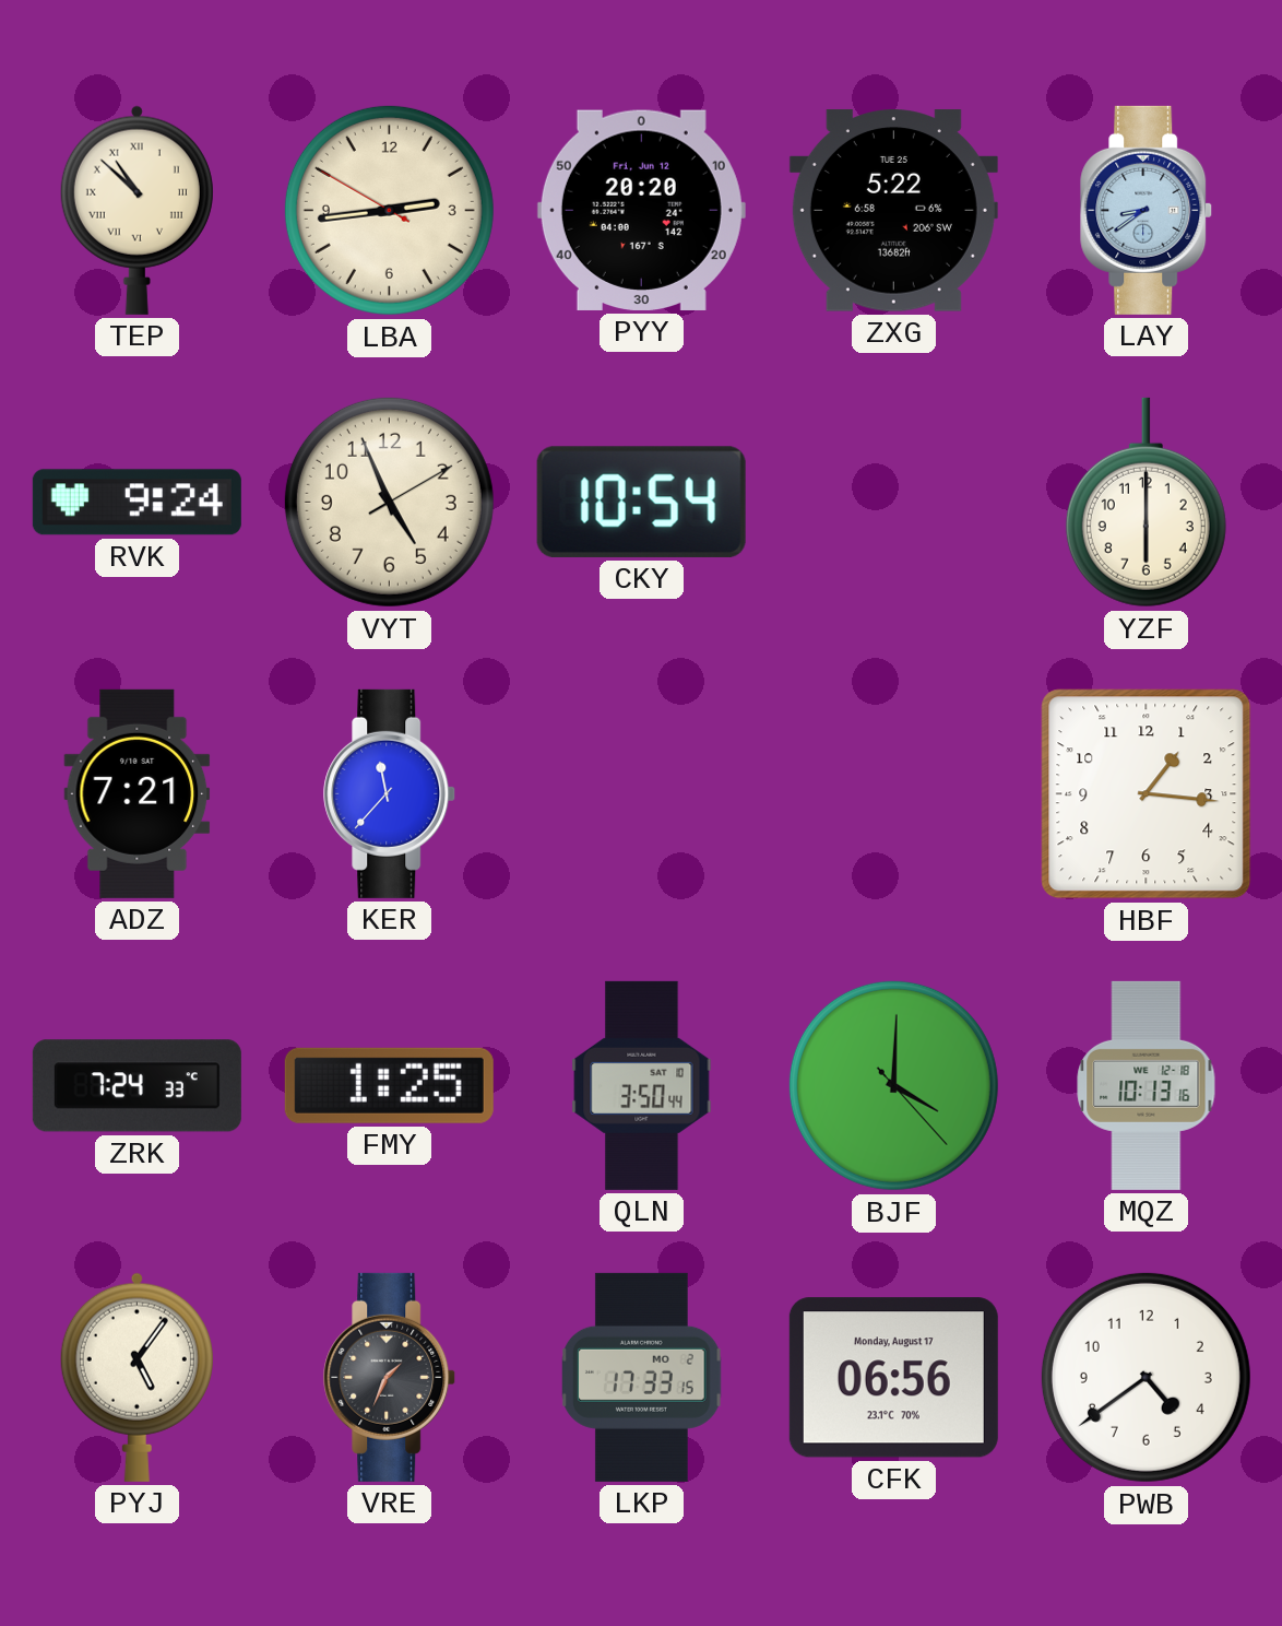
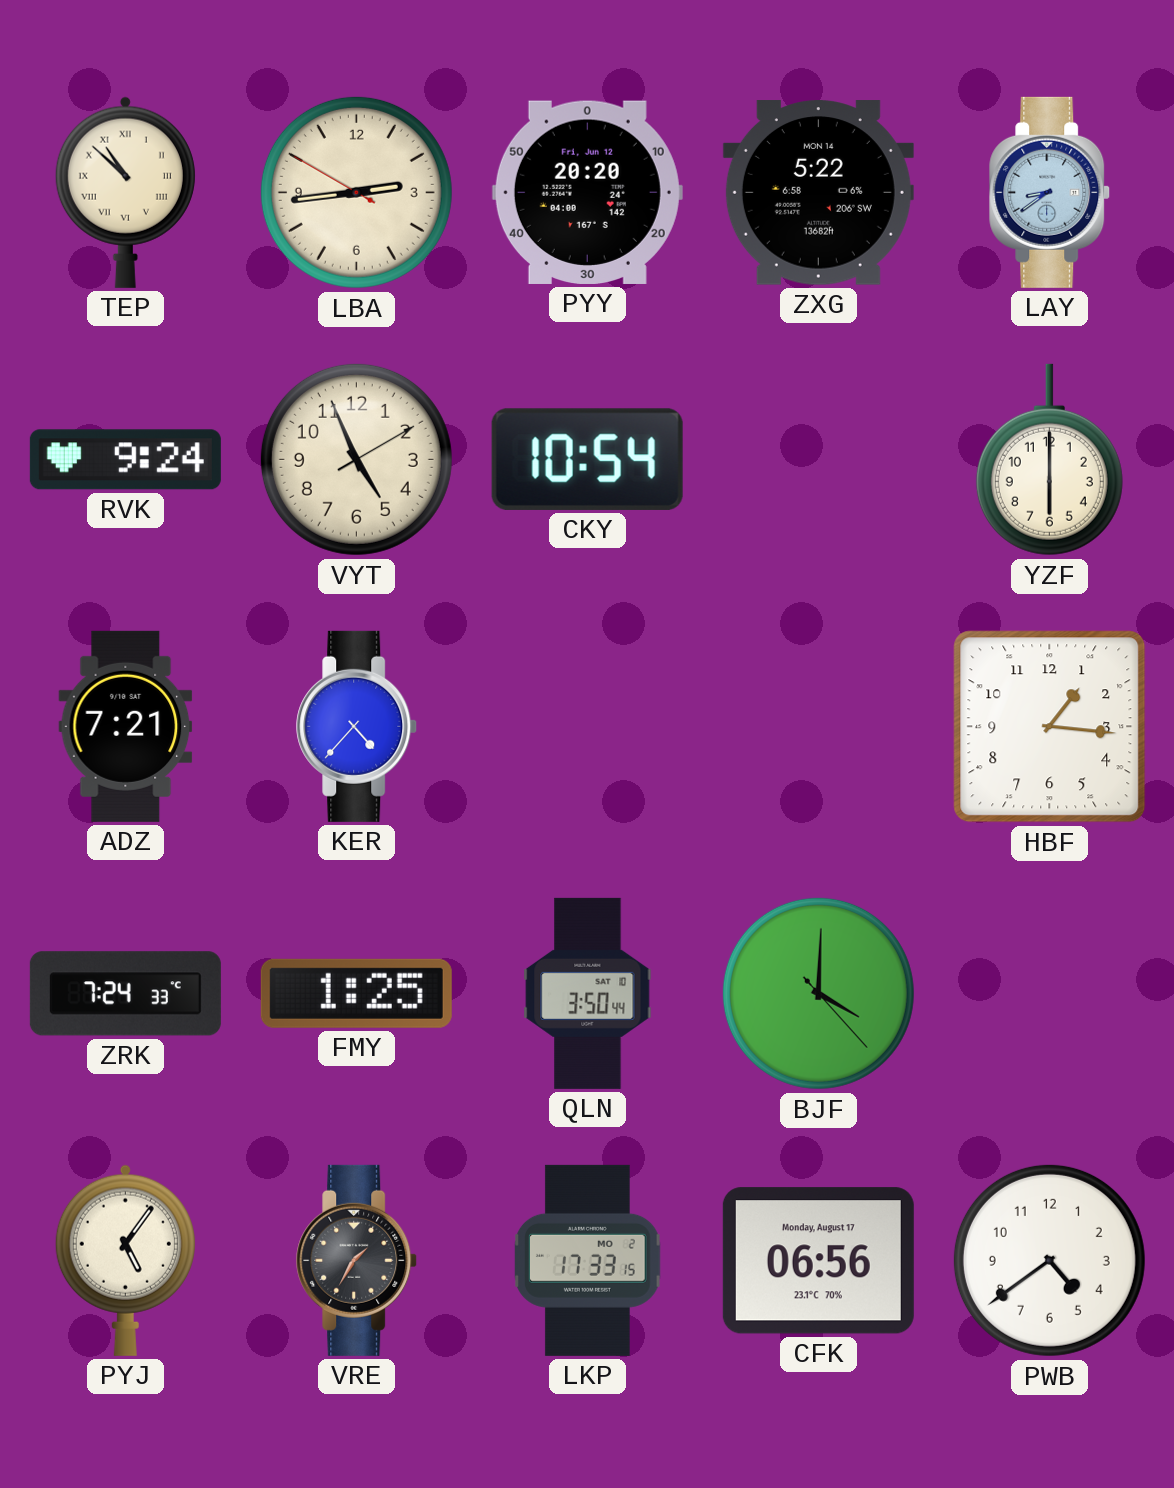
ZXG date: TUE 25 -> MON 14
KER: 11:37 -> 4:37
MQZ: 10:13 -> none
VRE: 1:34 -> 1:35
